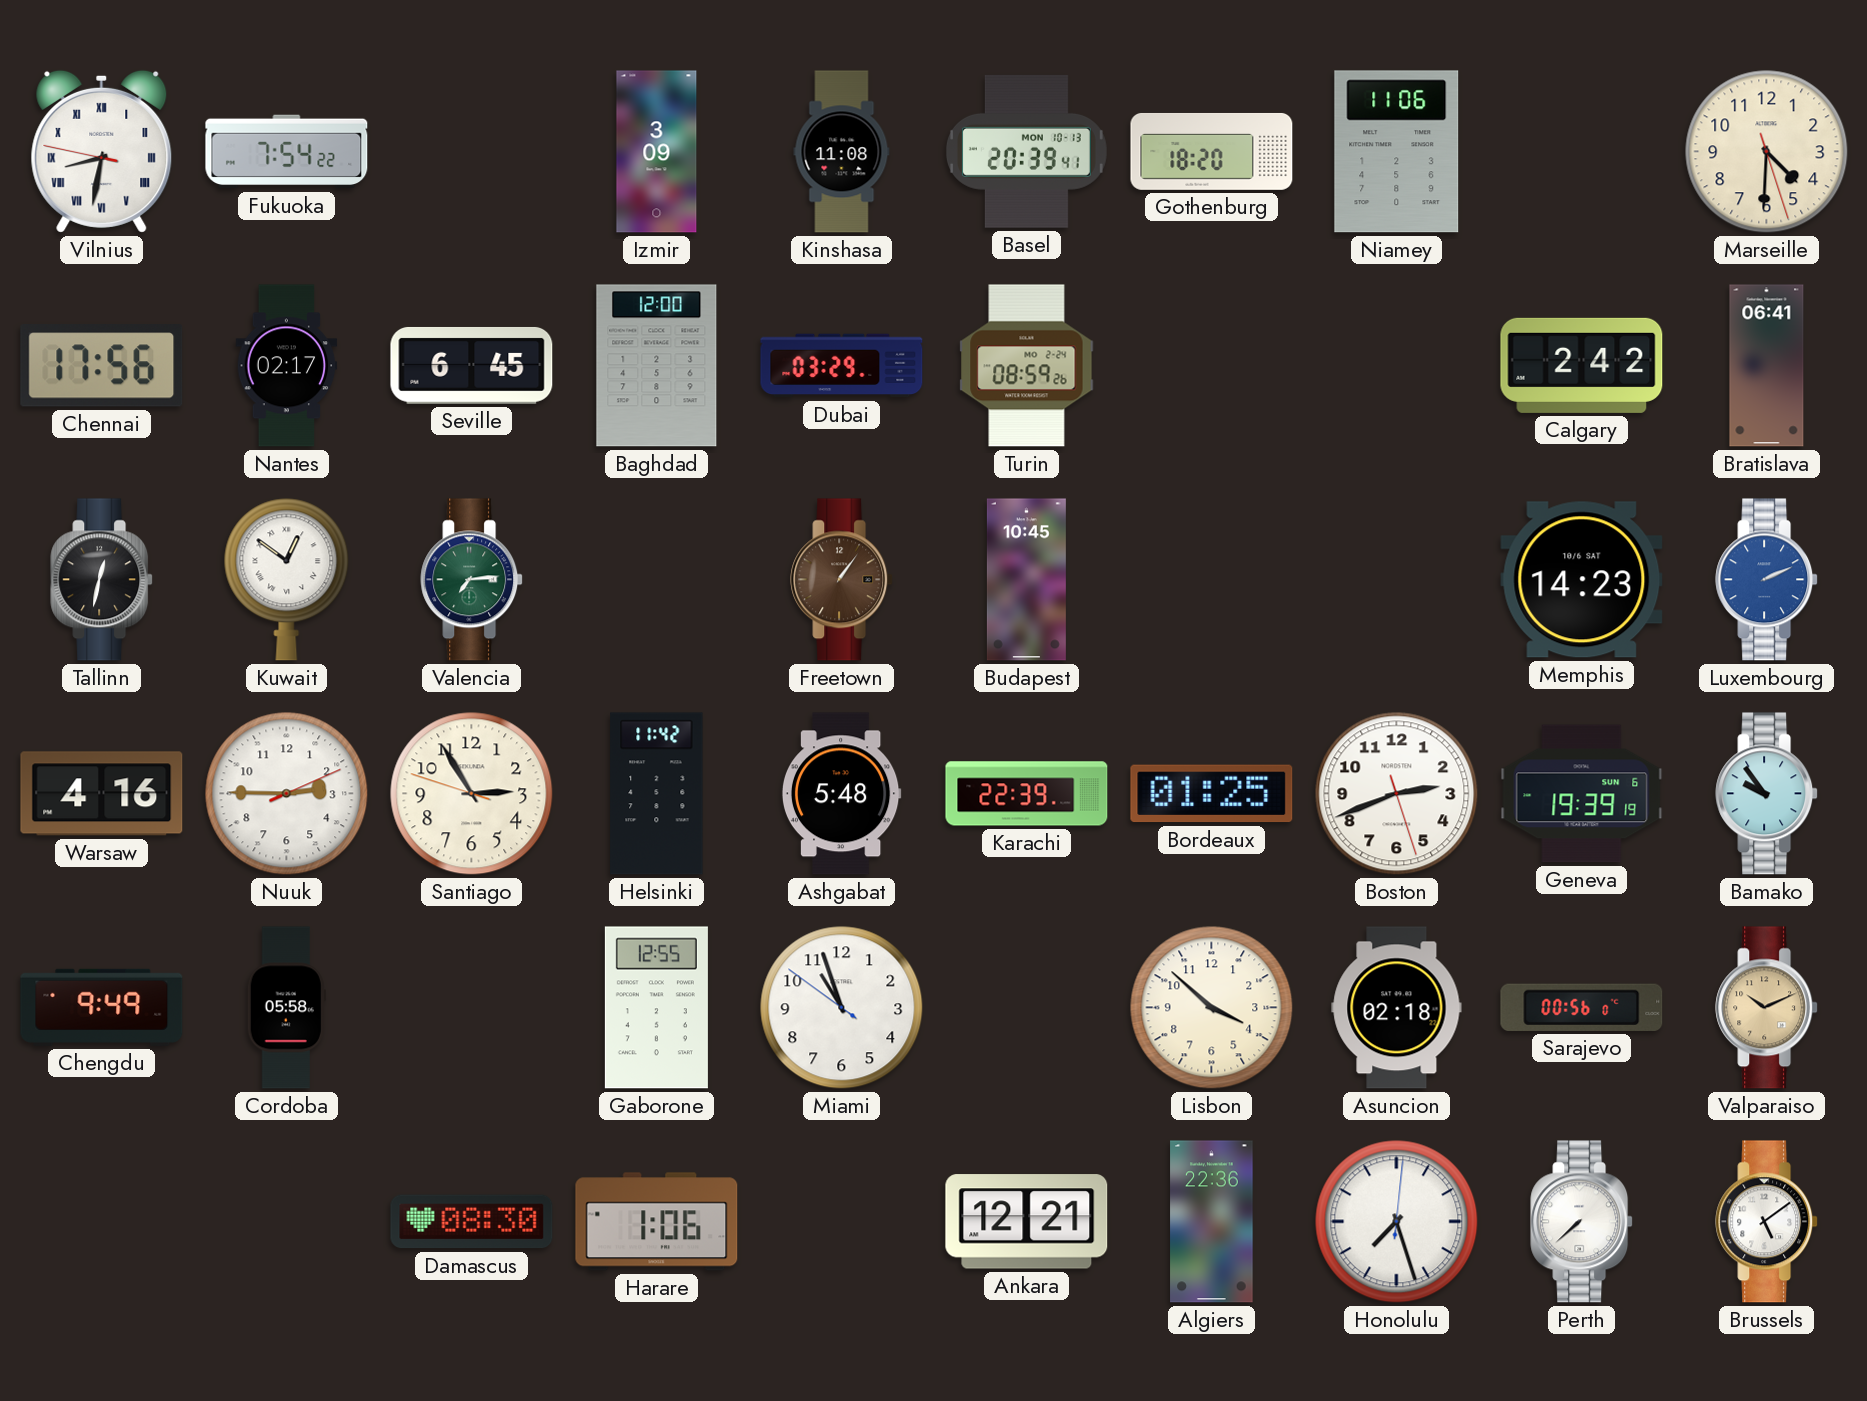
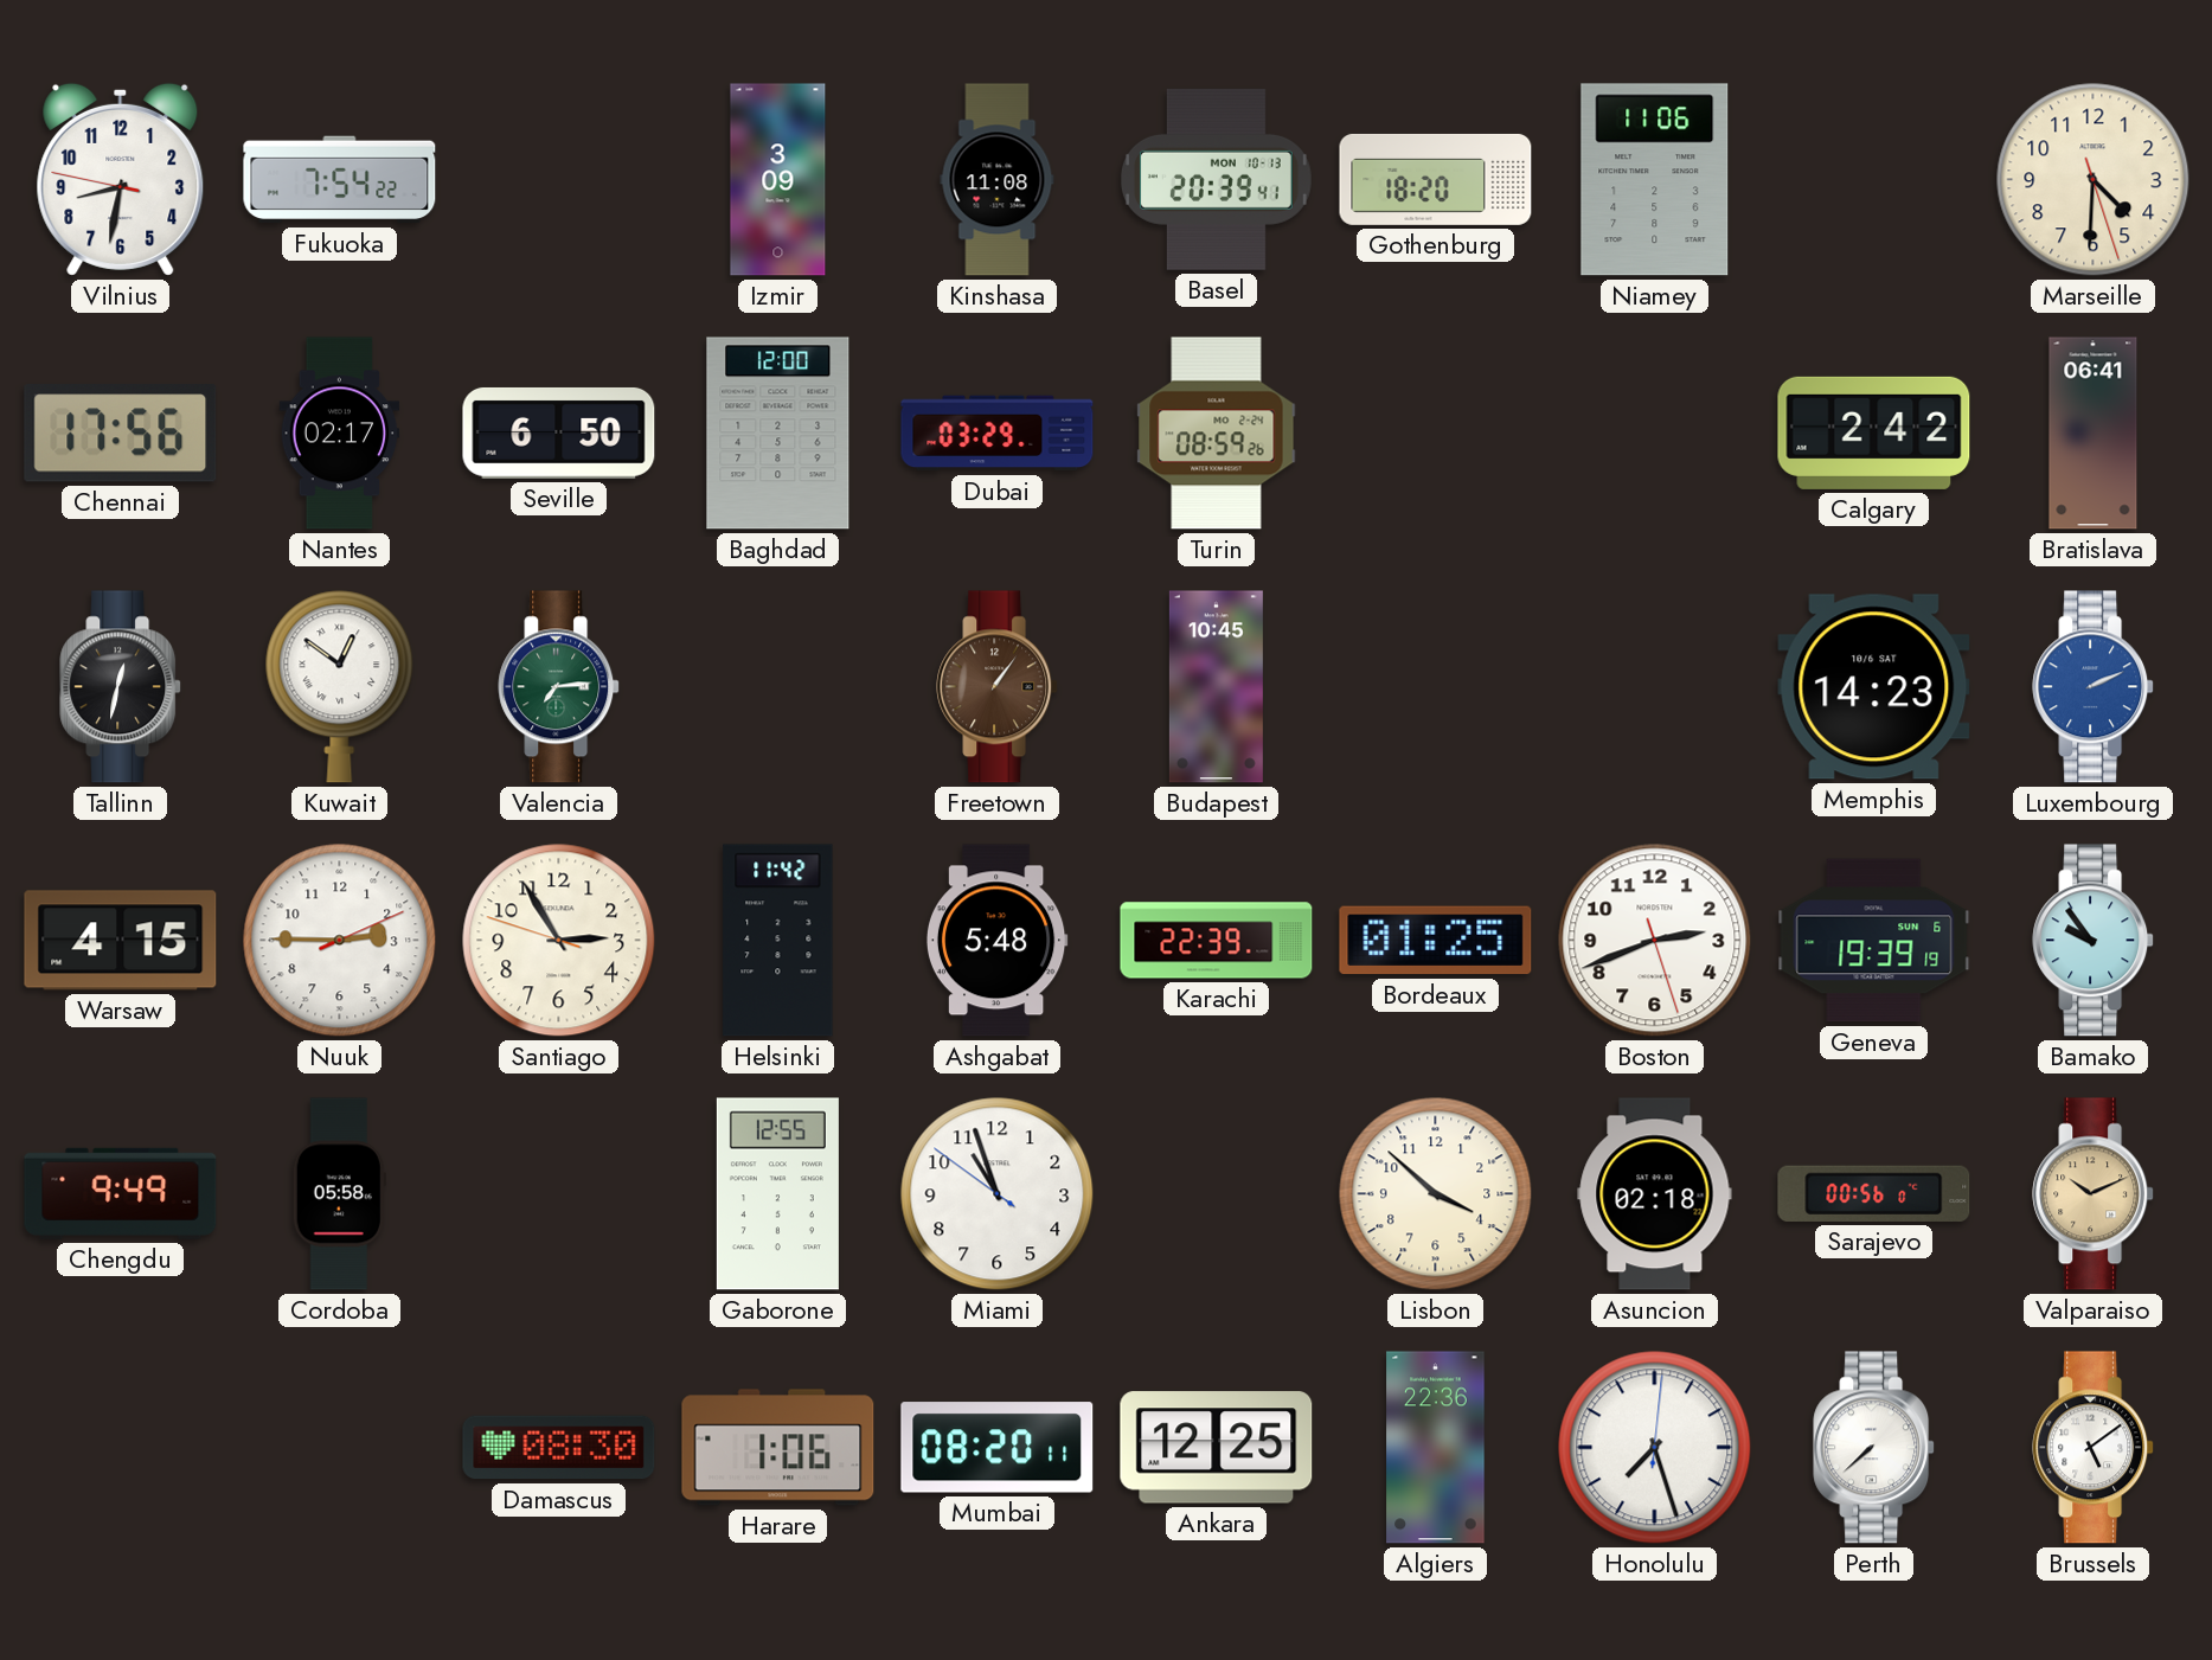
Vilnius numerals: Roman -> Arabic
Seville: 6:45 -> 6:50
Warsaw: 4:16 -> 4:15
Mumbai: none -> 08:20
Ankara: 12:21 -> 12:25
